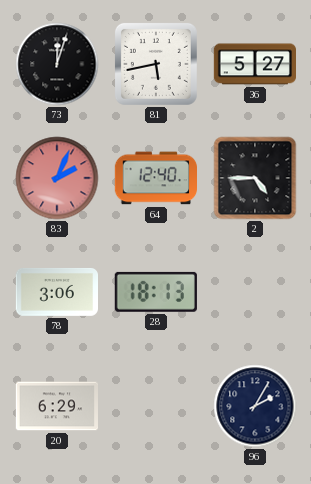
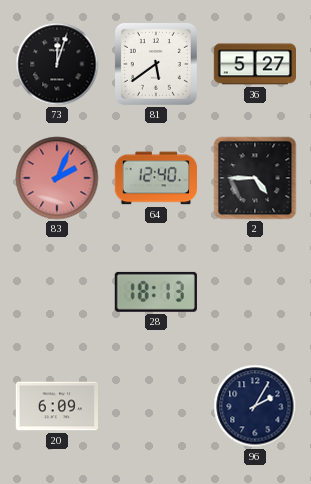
81: 5:43 -> 5:39
78: 3:06 -> none
20: 6:29 -> 6:09
